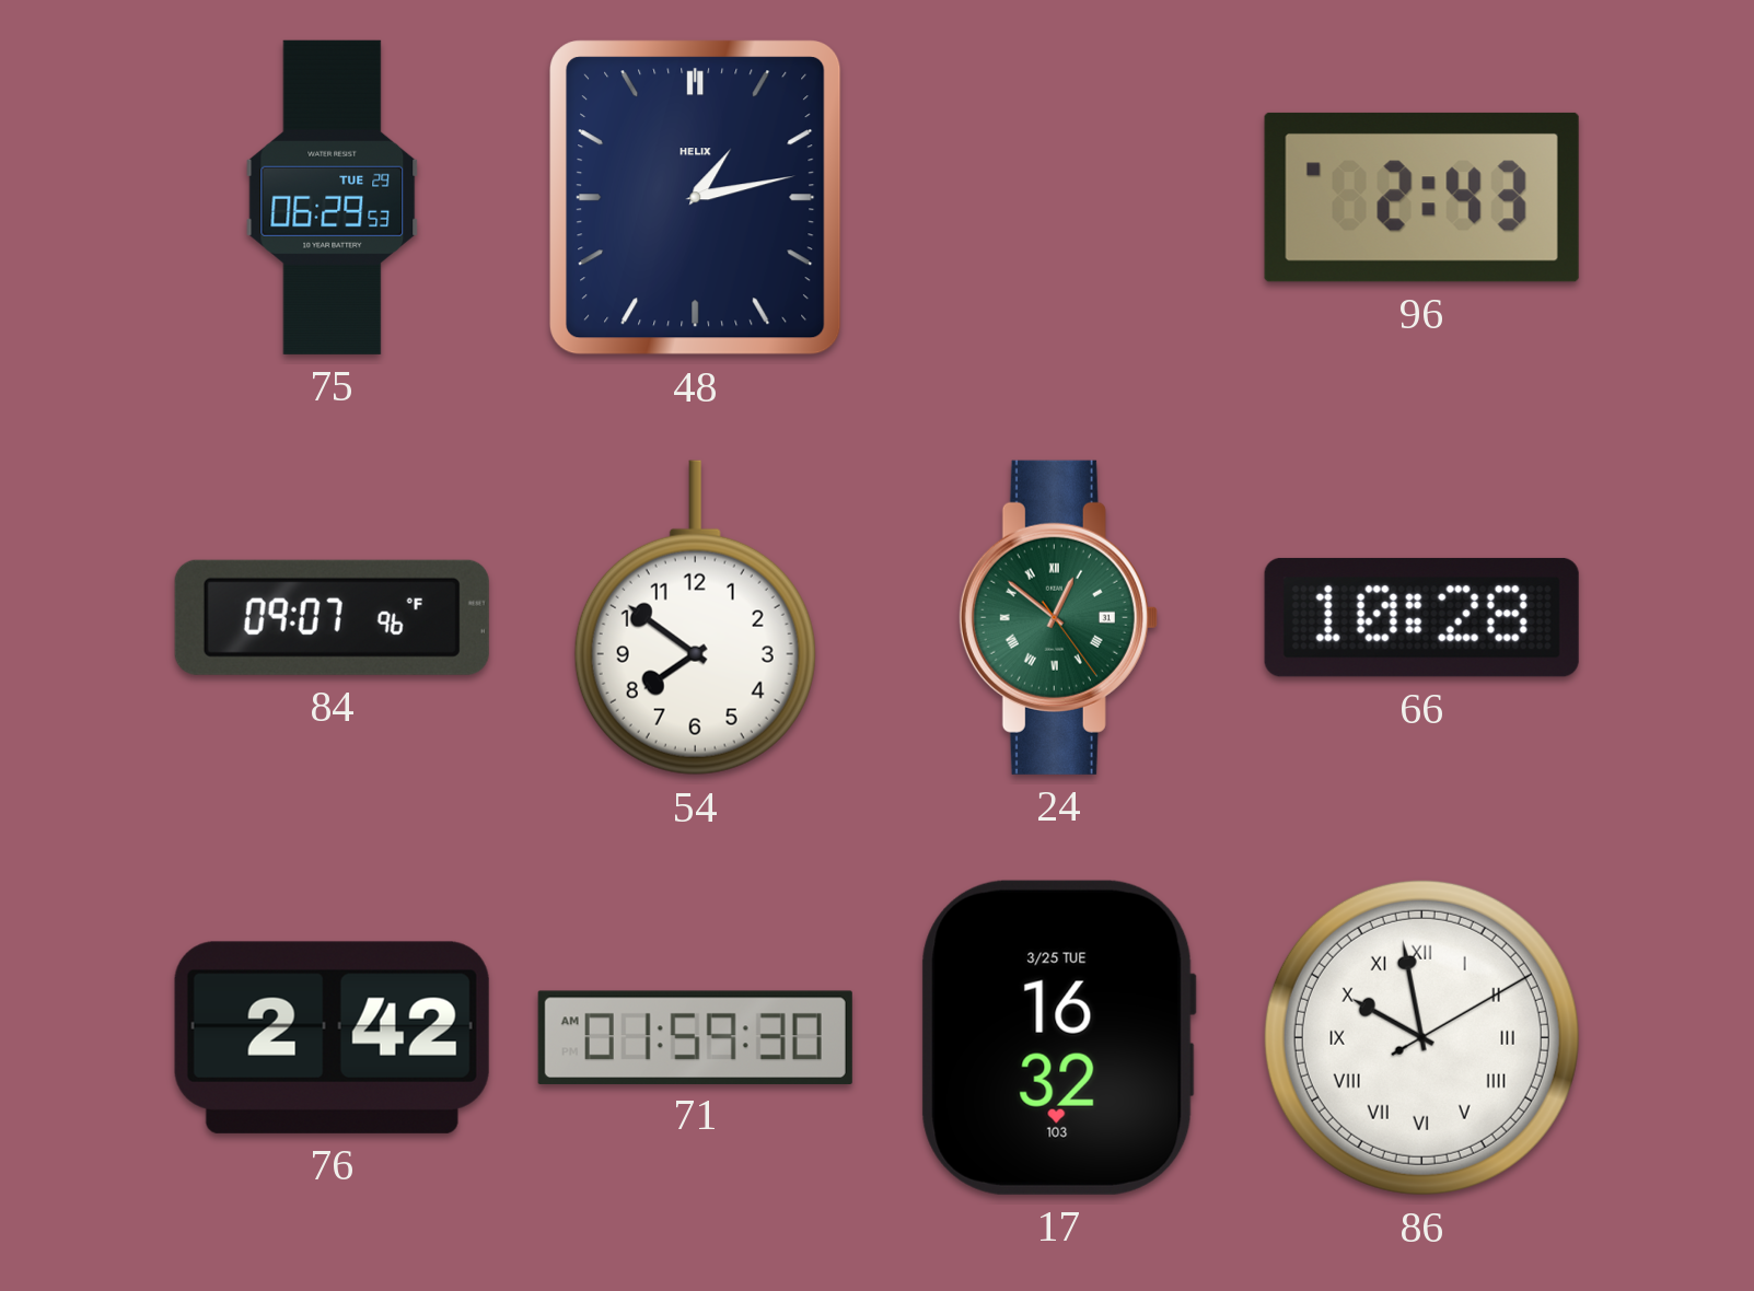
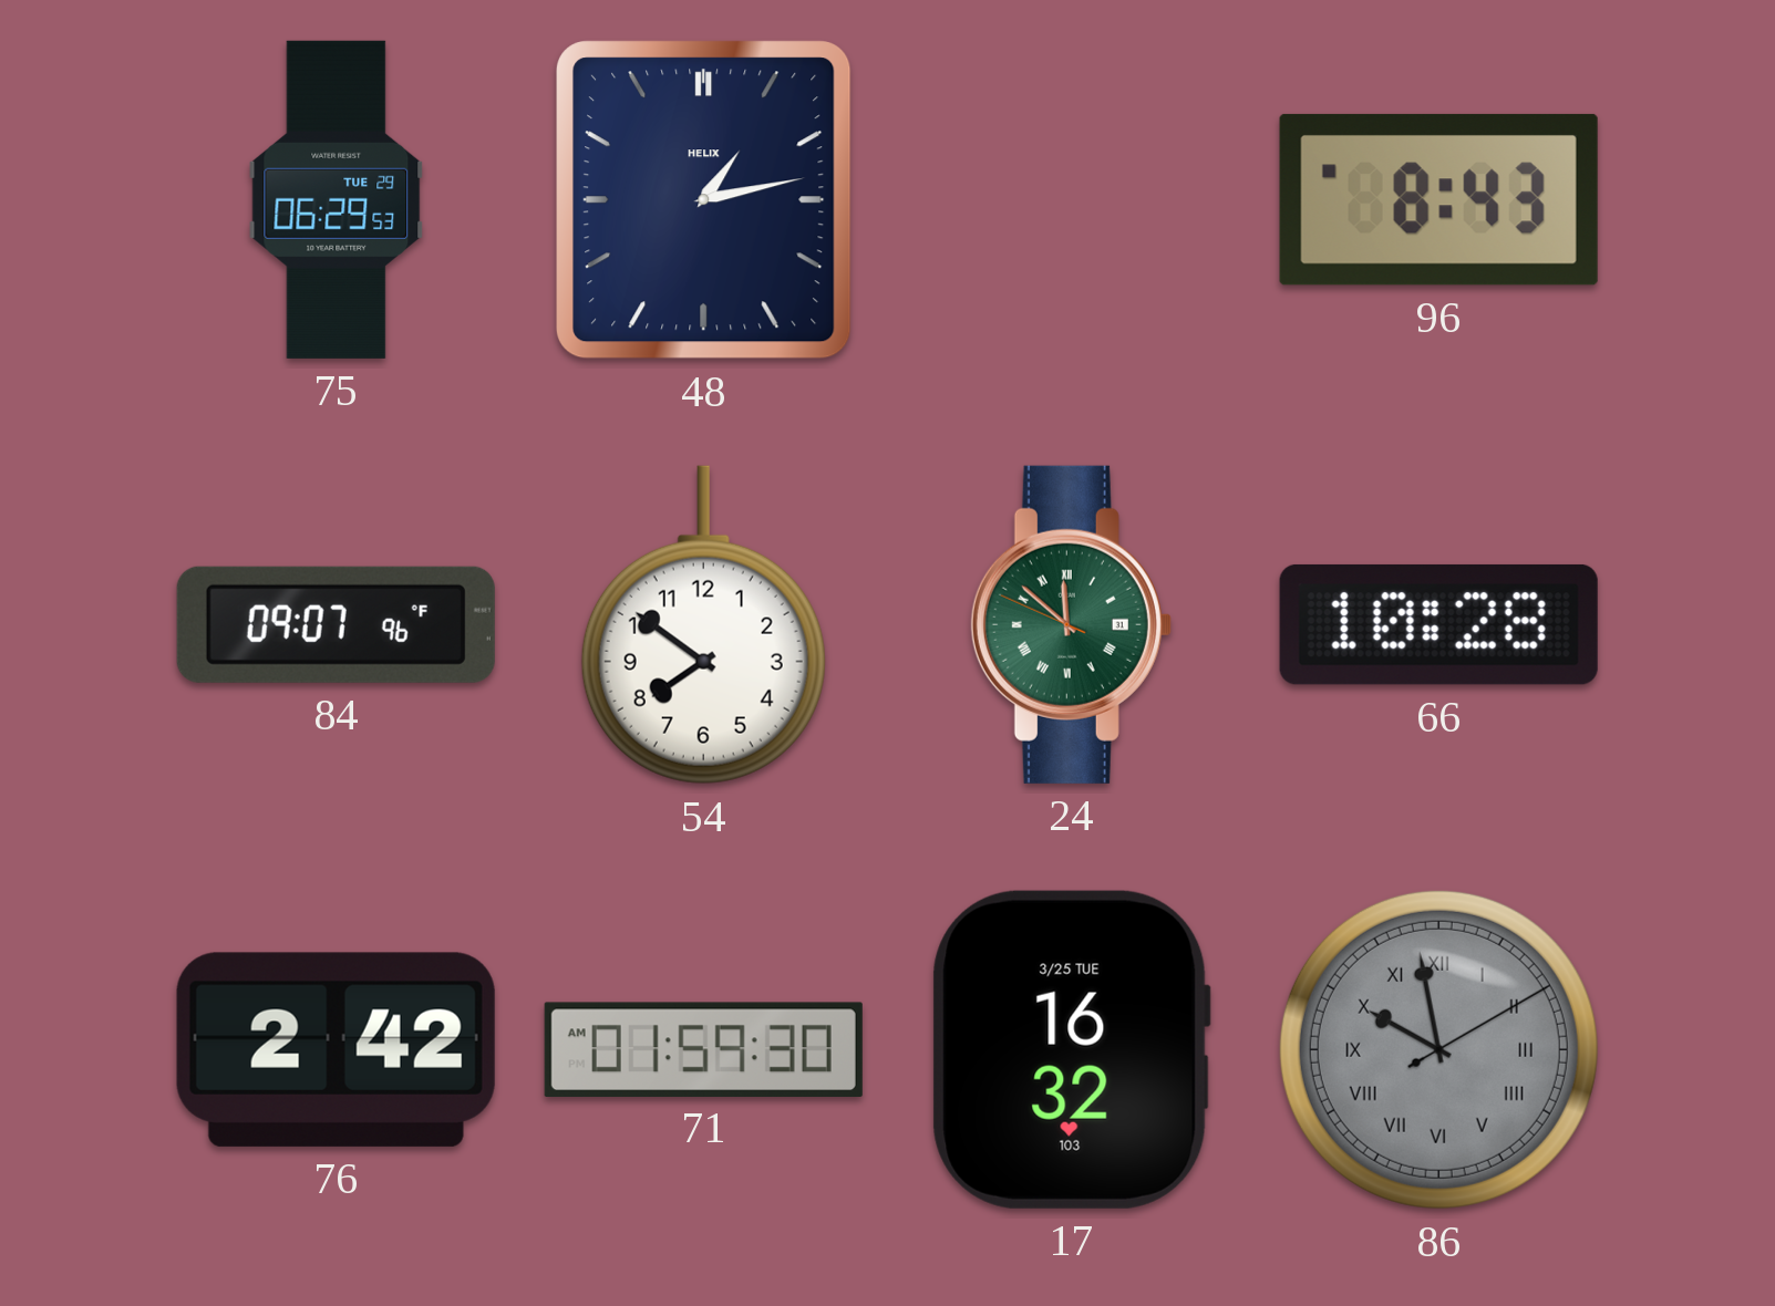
96: 2:43 -> 8:43
24: 12:51 -> 11:51
86 dial: white -> grey
